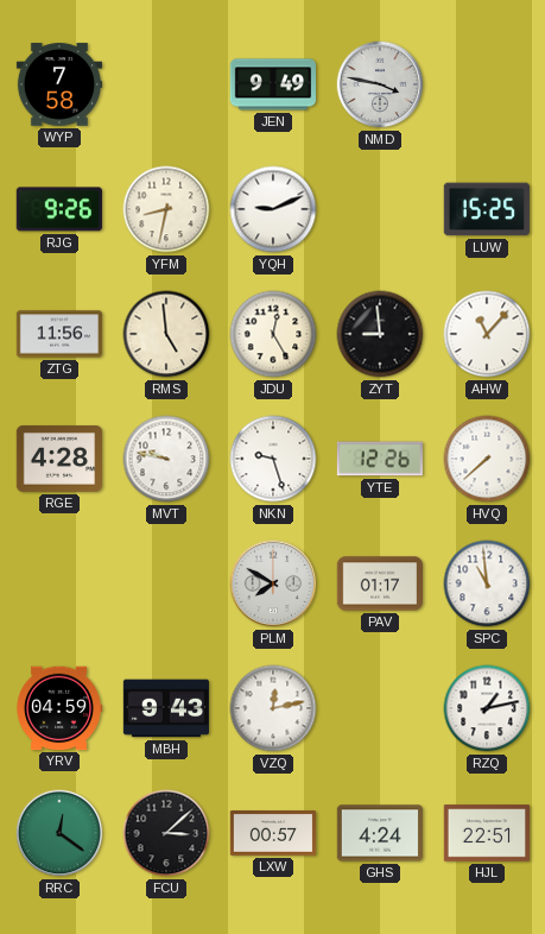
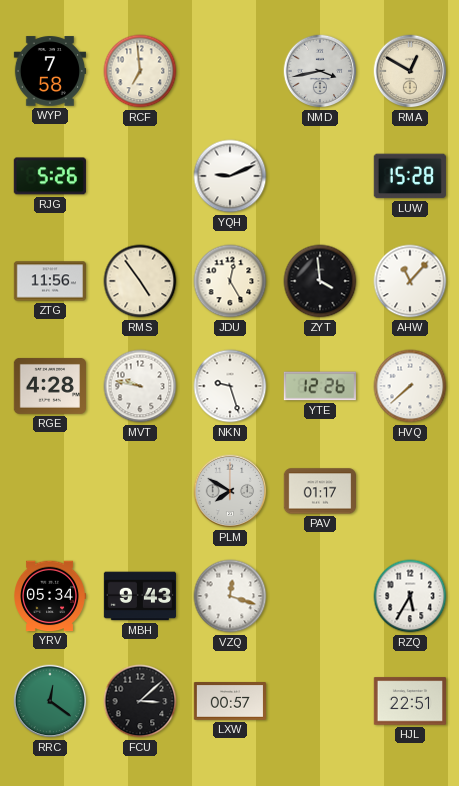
RCF: none -> 6:59
JEN: 9:49 -> none
NMD: 3:47 -> 3:43
RMA: none -> 12:50
RJG: 9:26 -> 5:26
YFM: 8:32 -> none
LUW: 15:25 -> 15:28
RMS: 4:59 -> 4:54
ZYT: 8:59 -> 3:59
SPC: 10:59 -> none
YRV: 04:59 -> 05:34
VZQ: 12:13 -> 12:18
RZQ: 1:13 -> 5:35
GHS: 4:24 -> none
